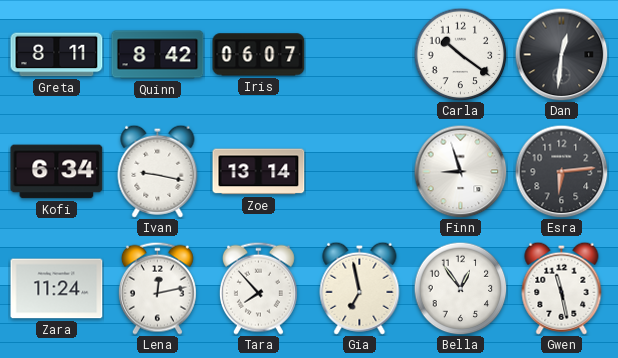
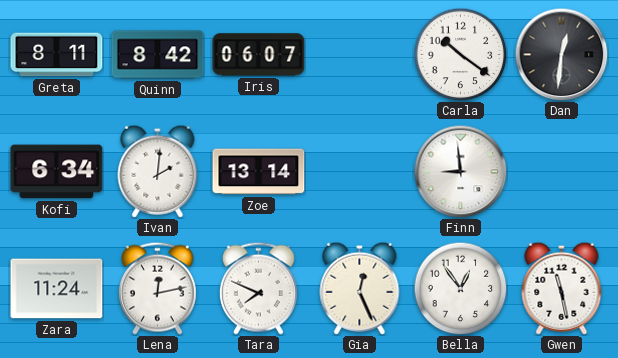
Ivan: 9:17 -> 2:01
Finn: 8:57 -> 8:59
Esra: 6:14 -> none
Tara: 7:53 -> 7:49
Gia: 6:58 -> 12:26
